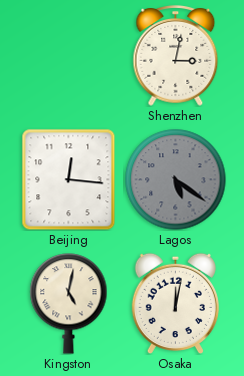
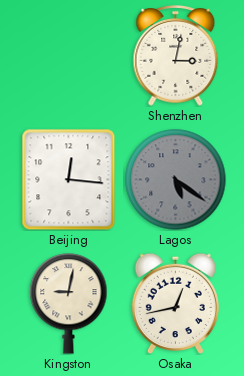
Kingston: 5:02 -> 9:02
Osaka: 12:02 -> 12:43
